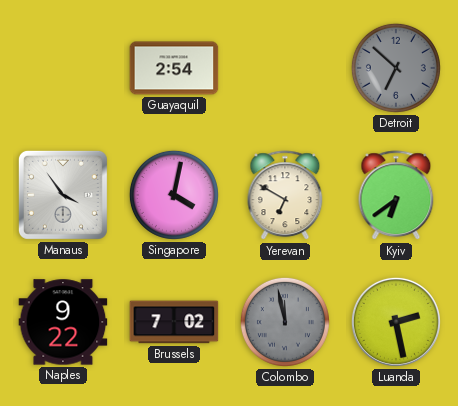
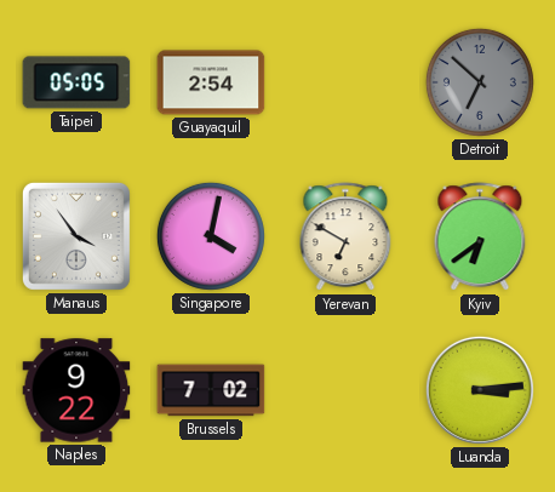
Taipei: none -> 05:05
Colombo: 11:58 -> none
Luanda: 2:28 -> 3:14
